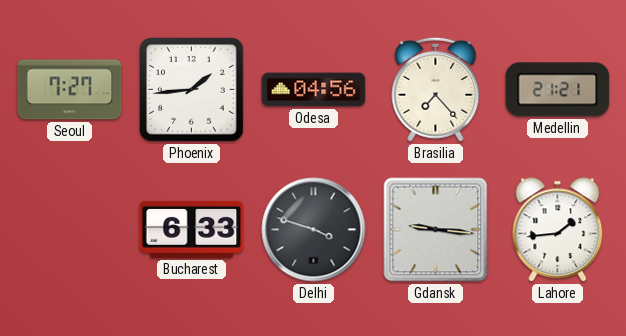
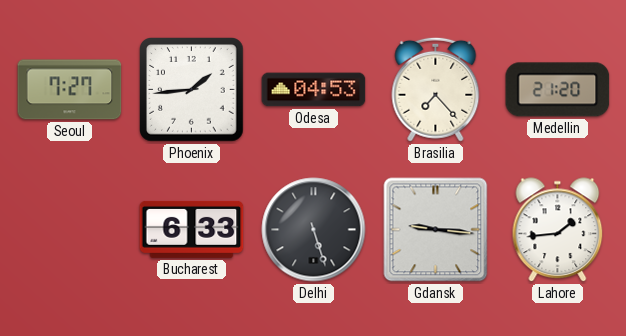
Odesa: 04:56 -> 04:53
Medellin: 21:21 -> 21:20
Delhi: 3:48 -> 5:27
